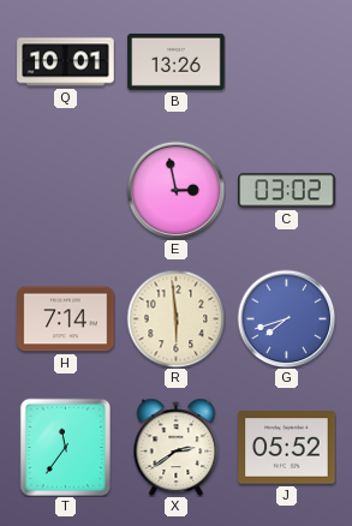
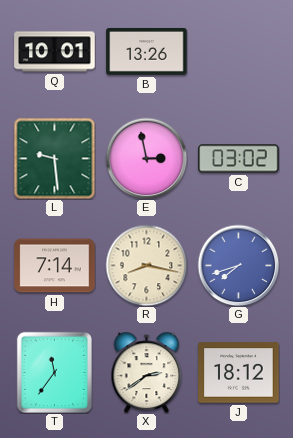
L: none -> 9:29
R: 5:59 -> 8:17
J: 05:52 -> 18:12
